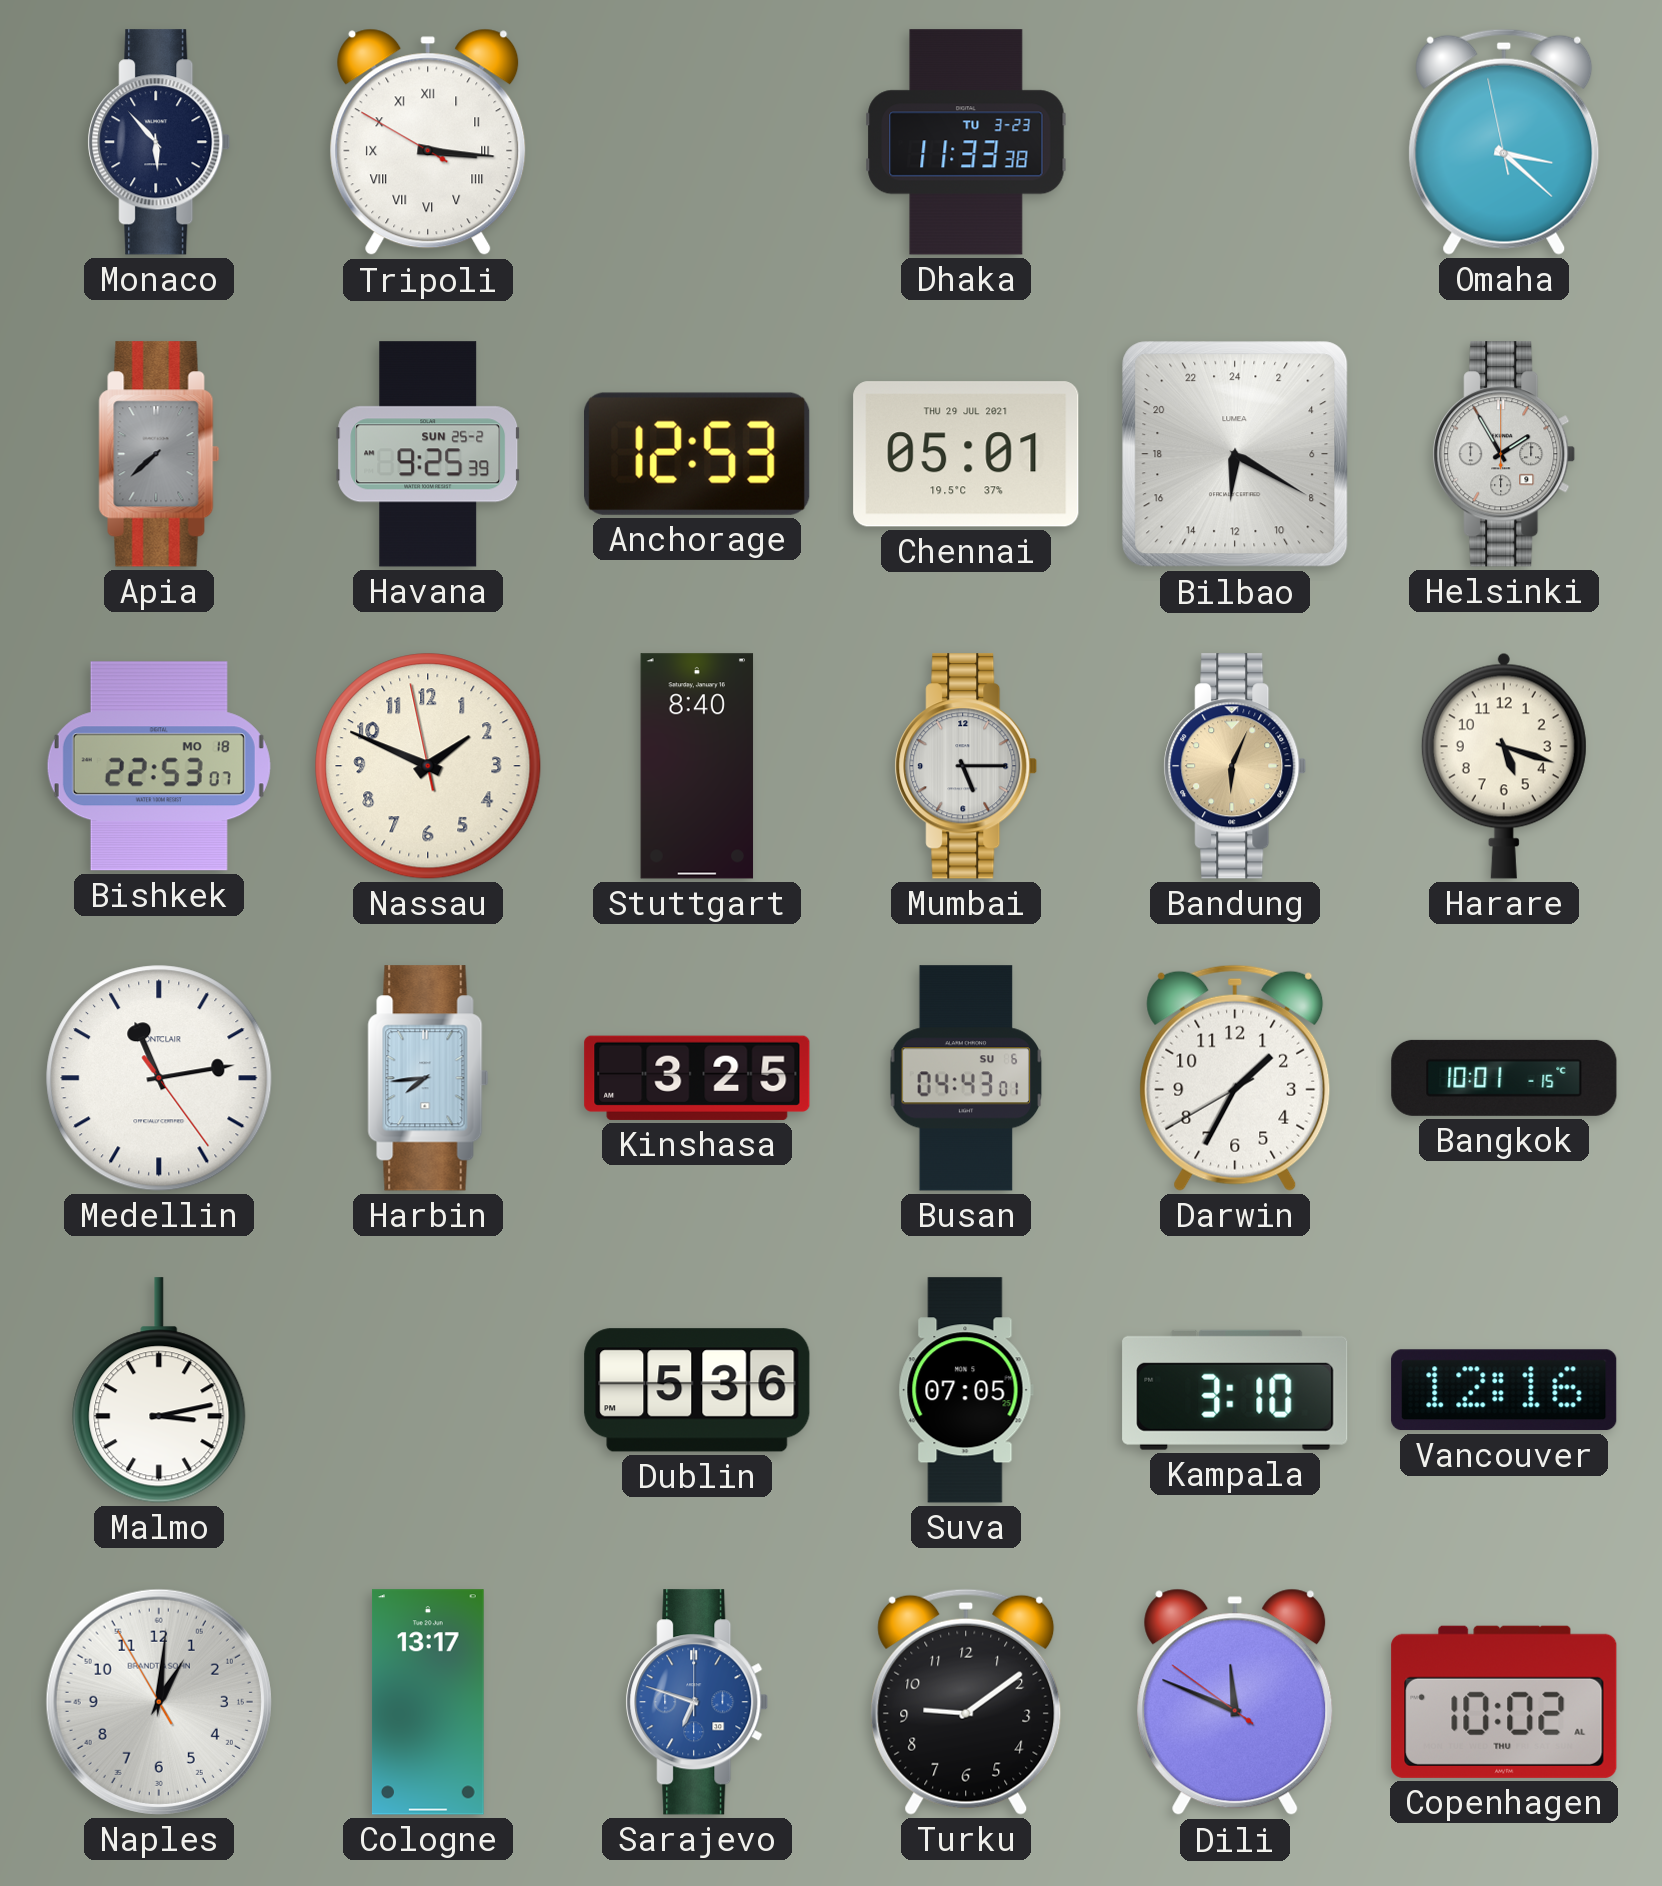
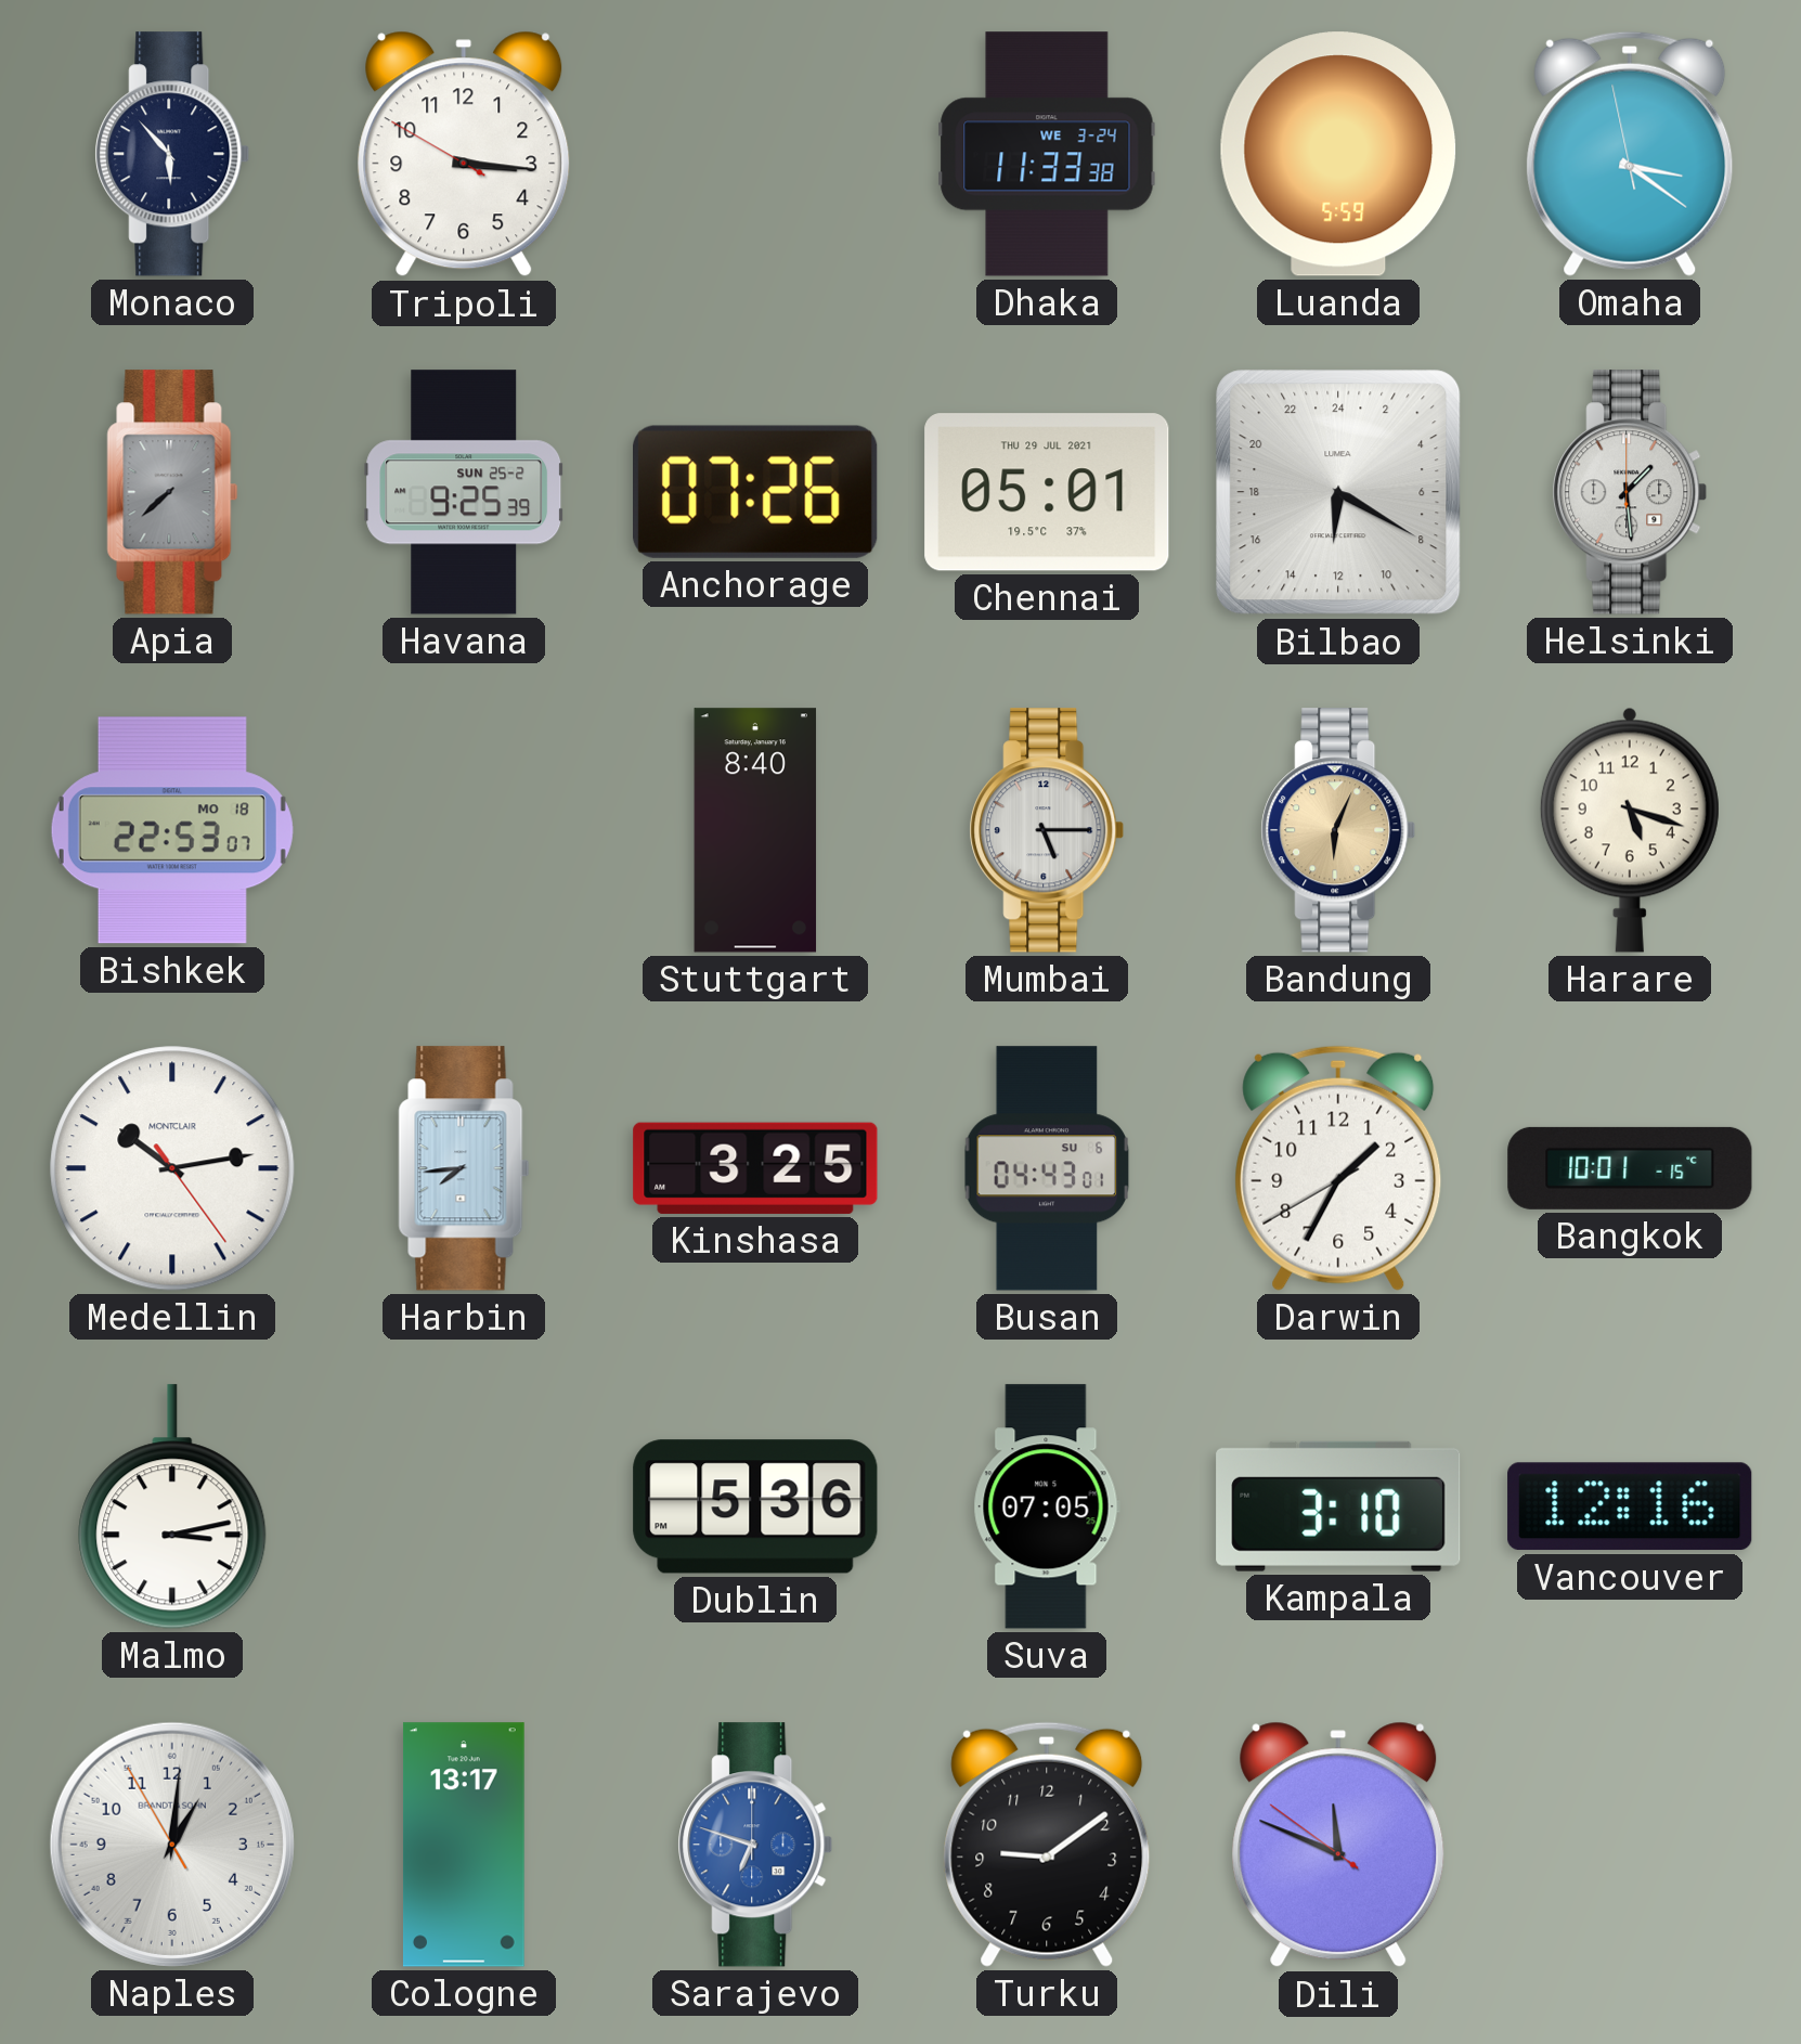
Tripoli numerals: Roman -> Arabic
Dhaka date: TU 3-23 -> WE 3-24
Luanda: none -> 5:59
Omaha: 3:21 -> 3:20
Anchorage: 12:53 -> 07:26
Helsinki: 1:55 -> 1:29
Nassau: 1:48 -> none
Medellin: 11:13 -> 10:13
Copenhagen: 10:02 -> none
